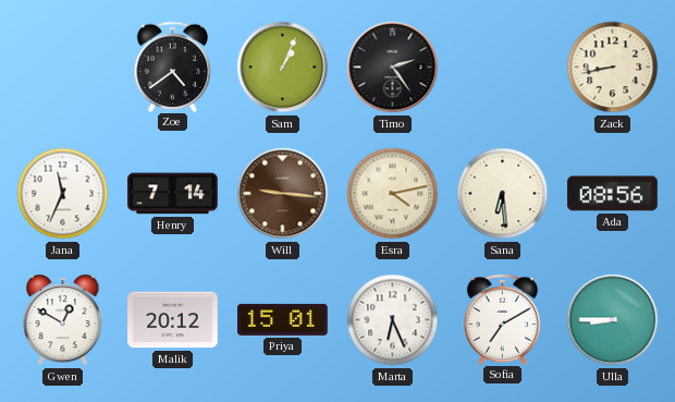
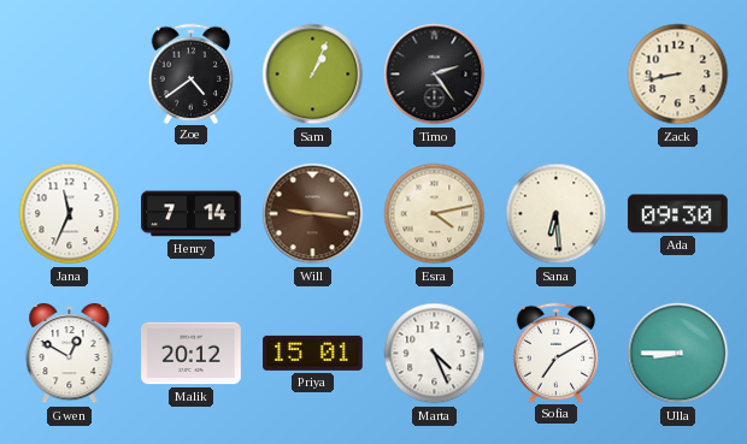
Ada: 08:56 -> 09:30
Marta: 6:26 -> 4:26
